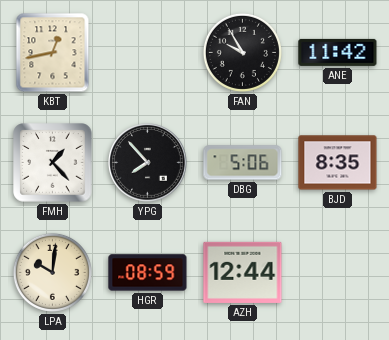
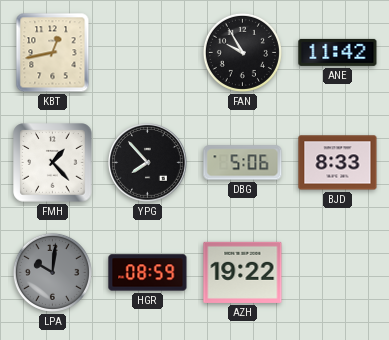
BJD: 8:35 -> 8:33
LPA dial: cream -> grey
AZH: 12:44 -> 19:22
